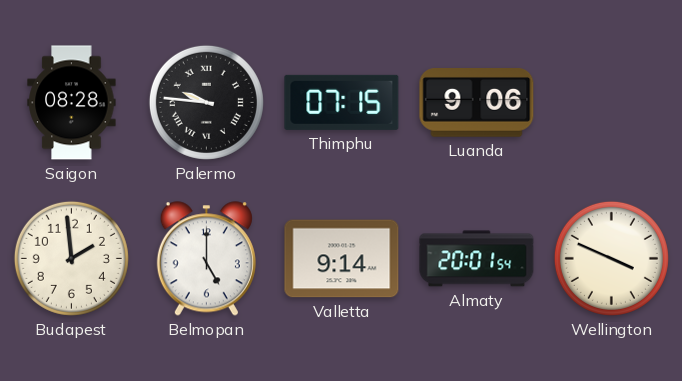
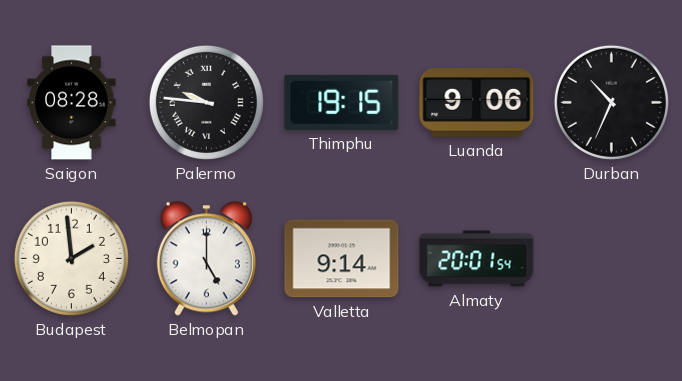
Thimphu: 07:15 -> 19:15
Durban: none -> 10:34
Wellington: 3:49 -> none
